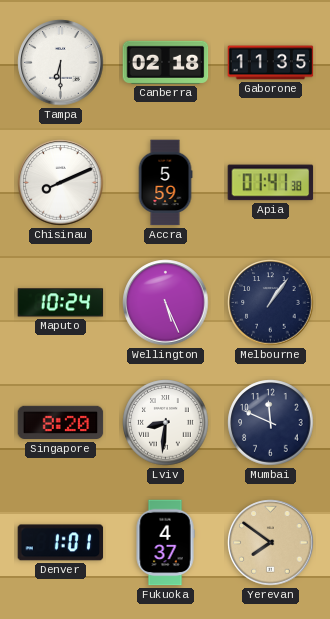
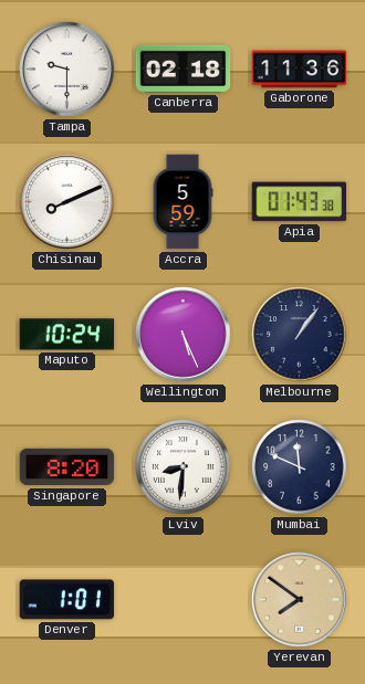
Tampa: 6:30 -> 9:30
Gaborone: 11:35 -> 11:36
Apia: 01:41 -> 01:43
Fukuoka: 4:37 -> none
